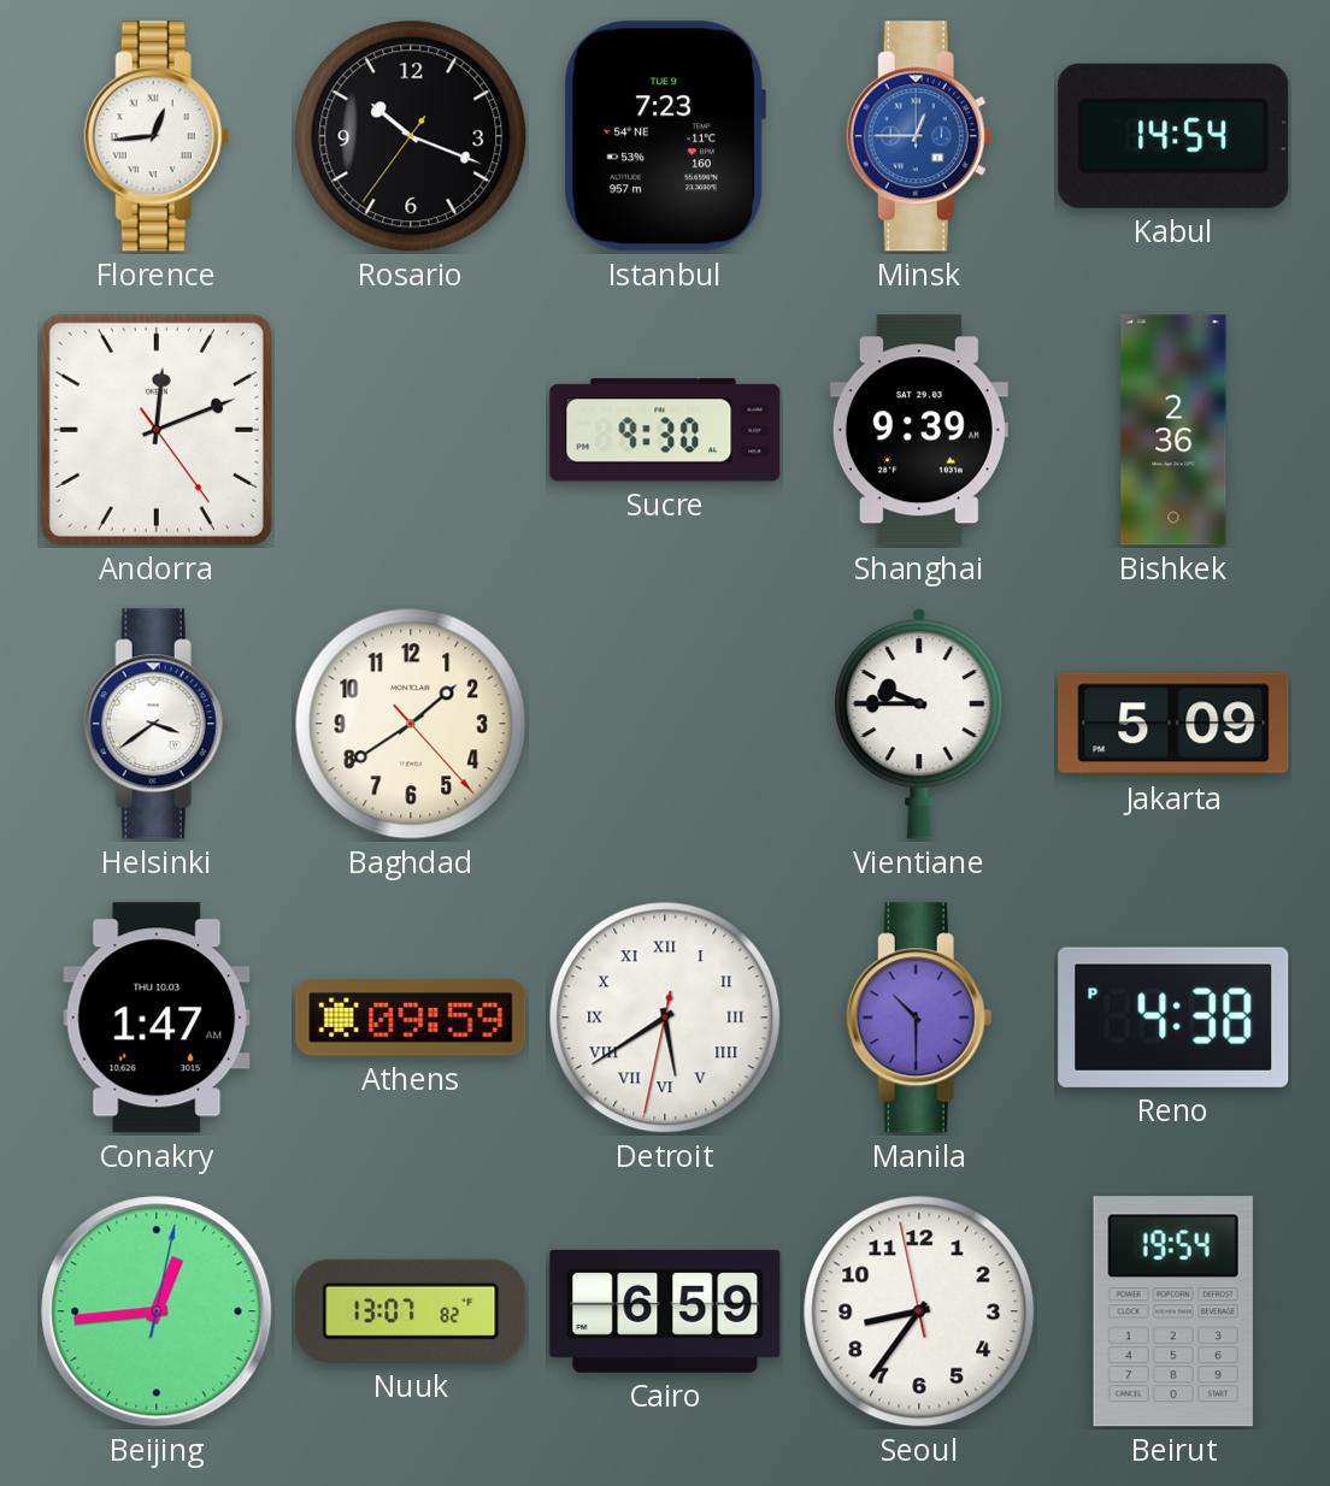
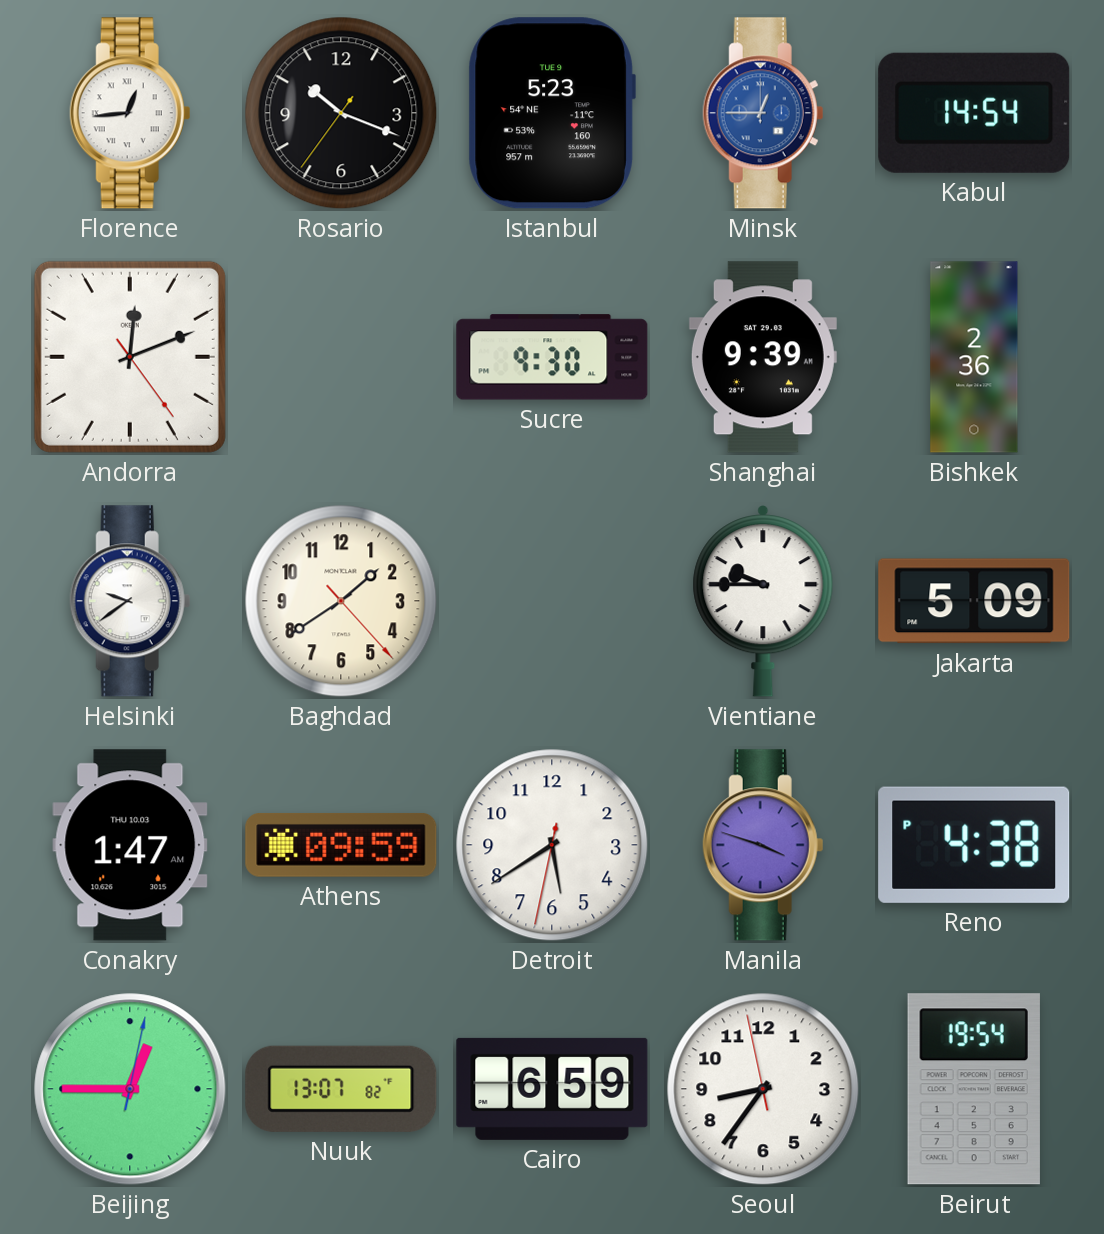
Istanbul: 7:23 -> 5:23
Helsinki: 3:39 -> 9:39
Detroit numerals: Roman -> Arabic
Manila: 10:30 -> 3:48
Beijing: 12:44 -> 12:45
